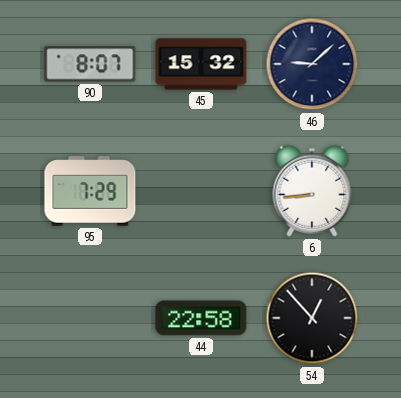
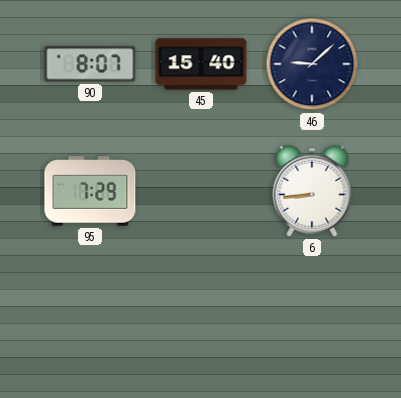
45: 15:32 -> 15:40
44: 22:58 -> none
54: 12:53 -> none
